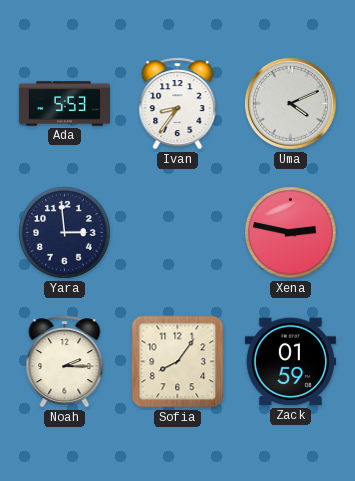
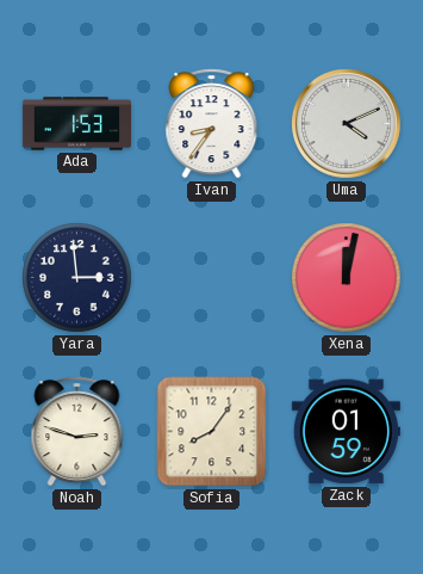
Ada: 5:53 -> 1:53
Xena: 2:47 -> 12:02
Noah: 2:15 -> 2:48
